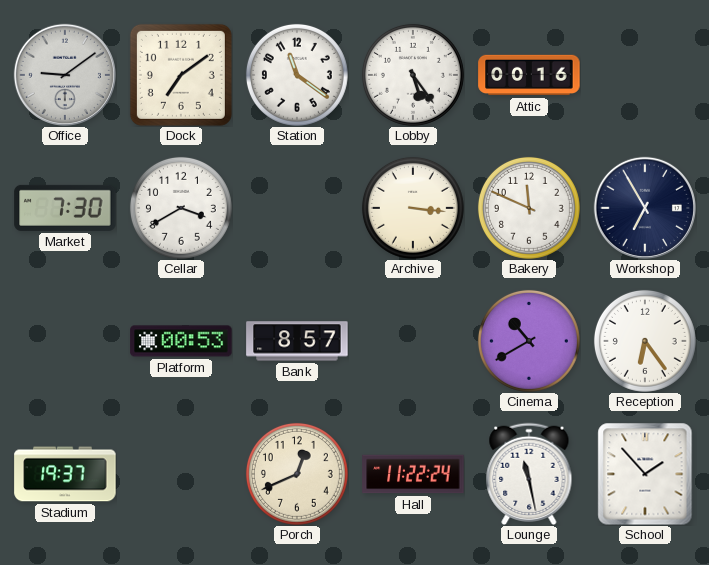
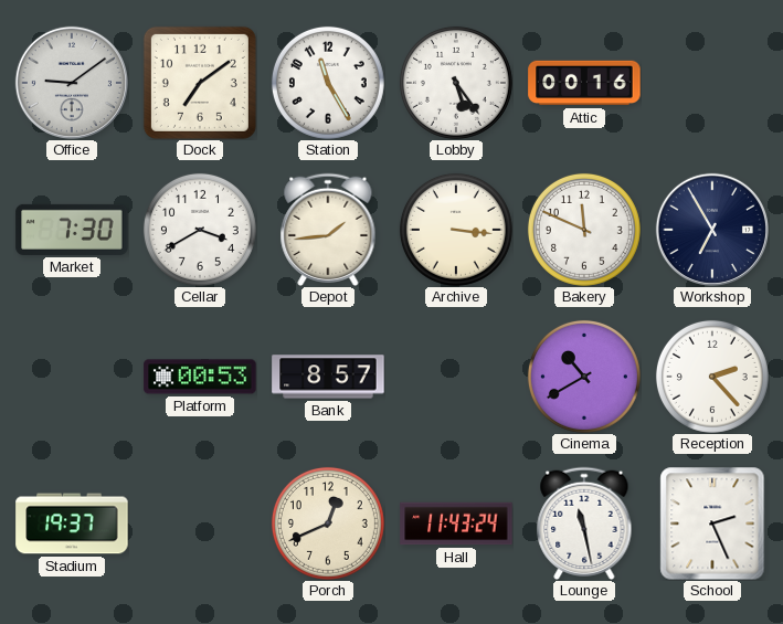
Station: 11:21 -> 11:25
Depot: none -> 1:44
Reception: 6:24 -> 2:23
Hall: 11:22 -> 11:43
School: 1:53 -> 2:26
